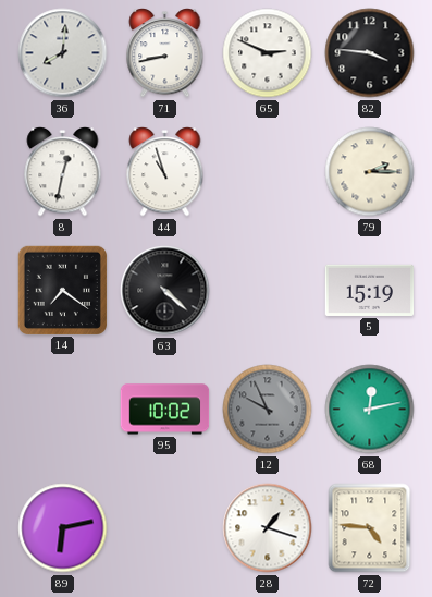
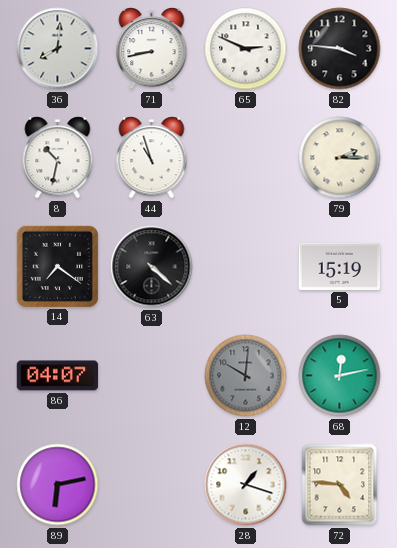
8: 12:32 -> 10:32
86: none -> 04:07
95: 10:02 -> none
12: 9:56 -> 10:01
